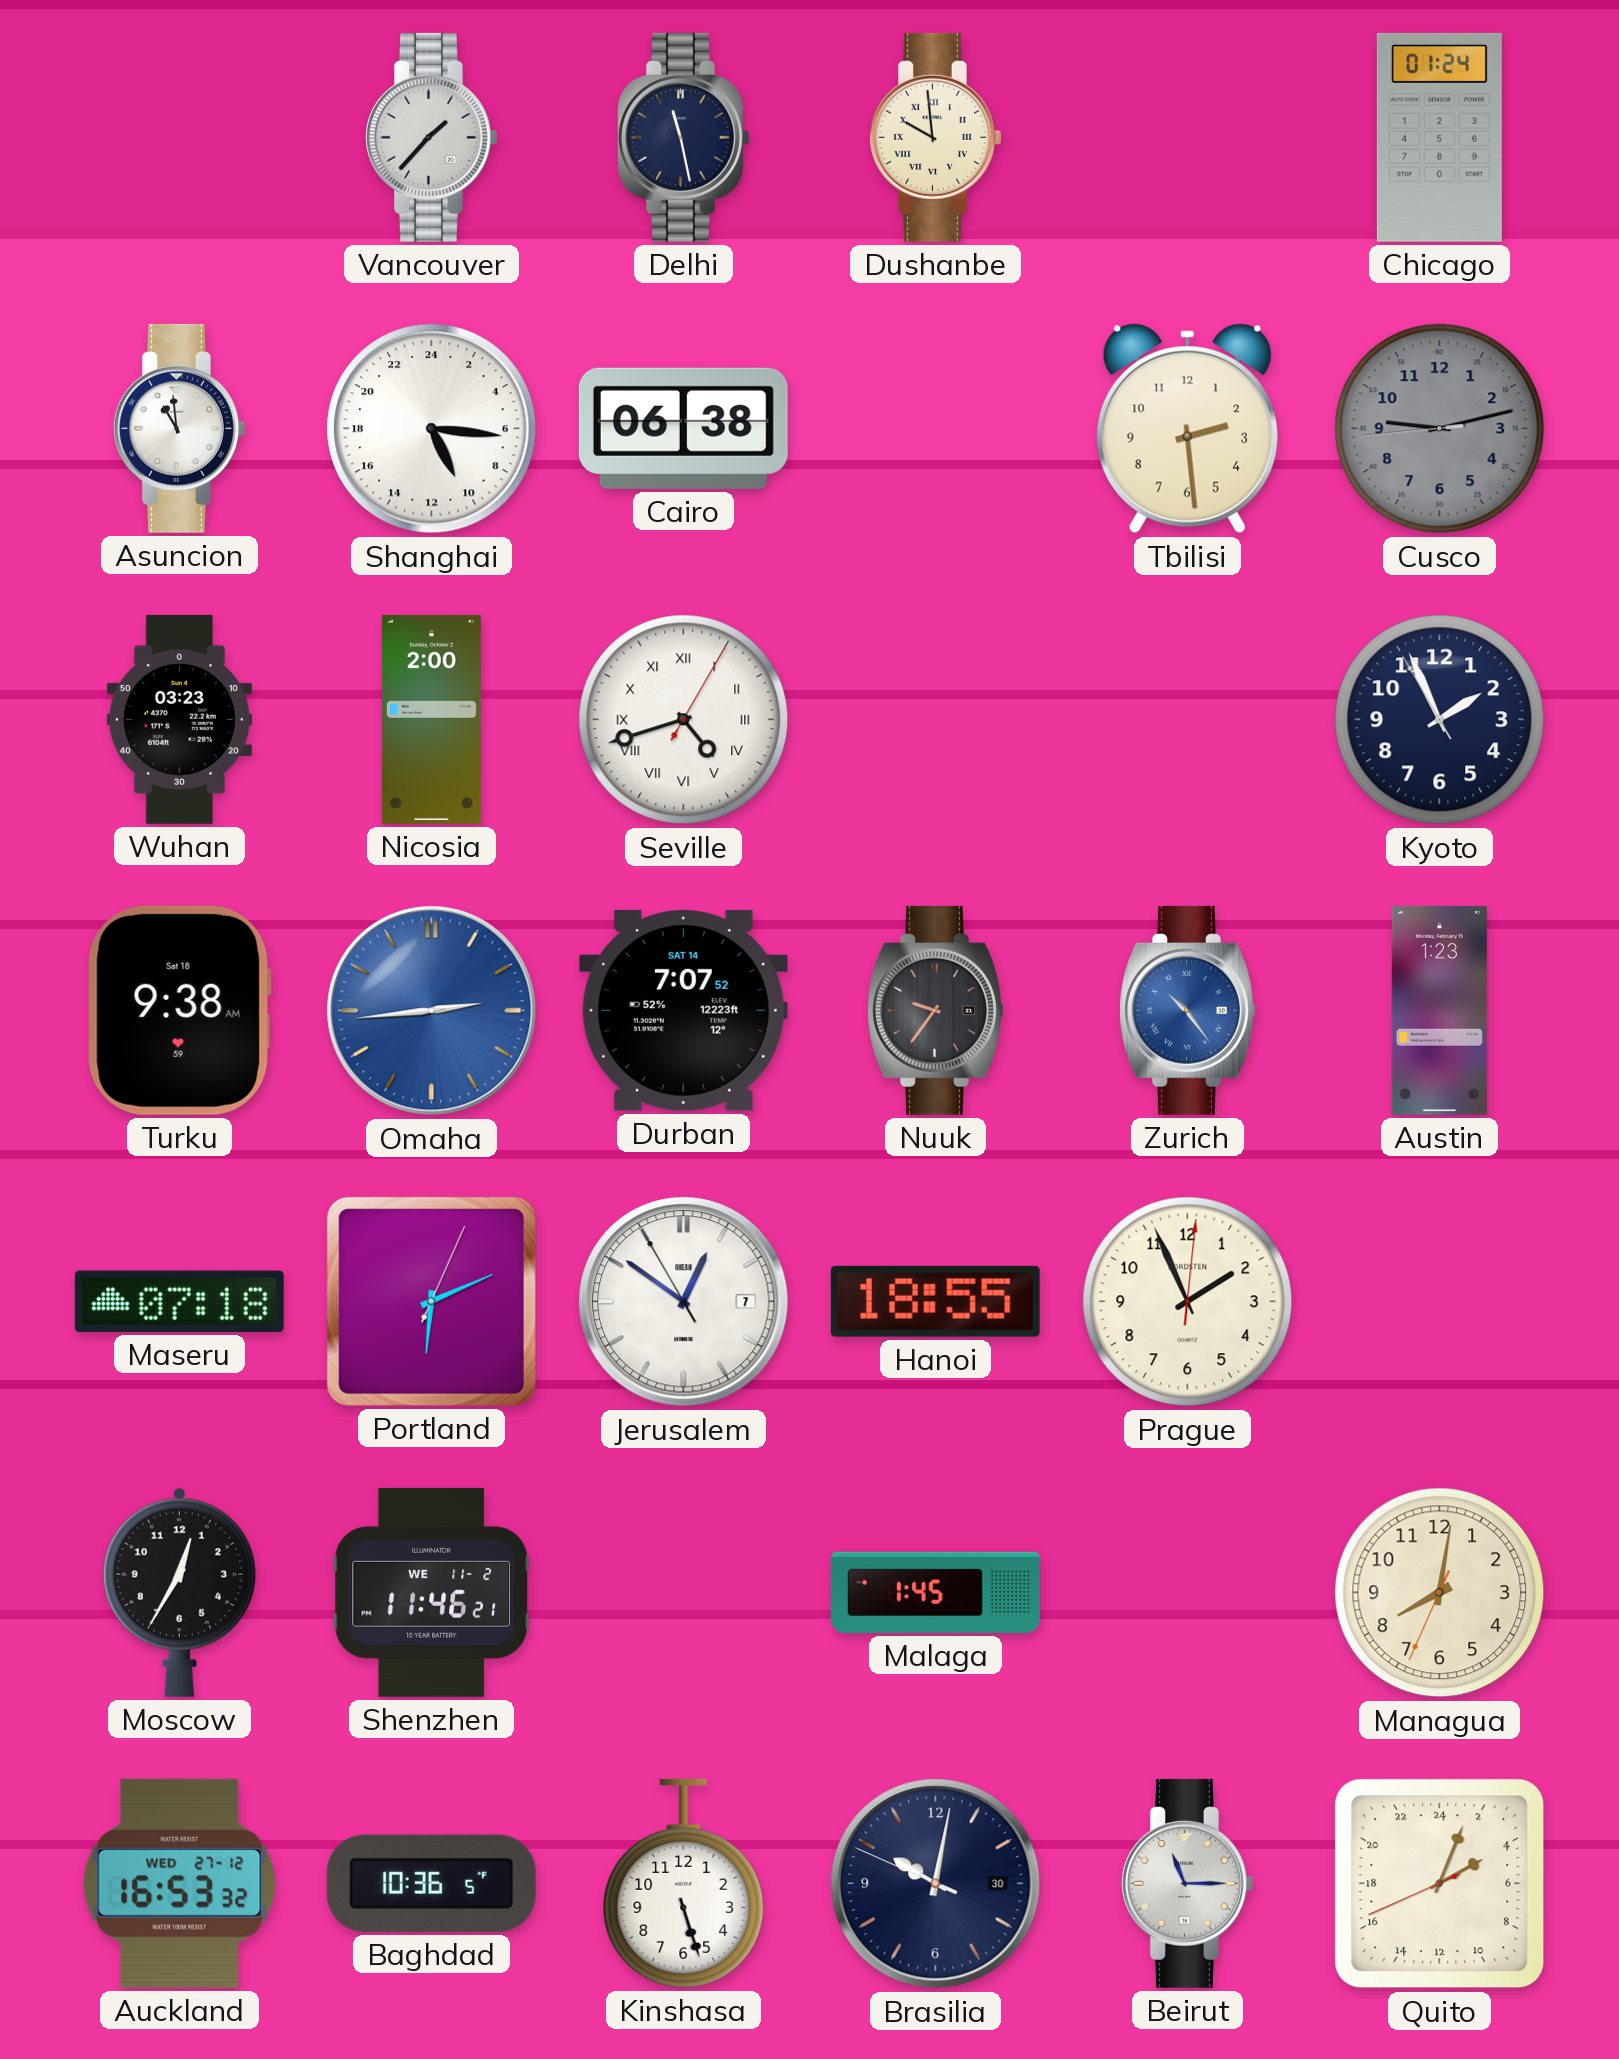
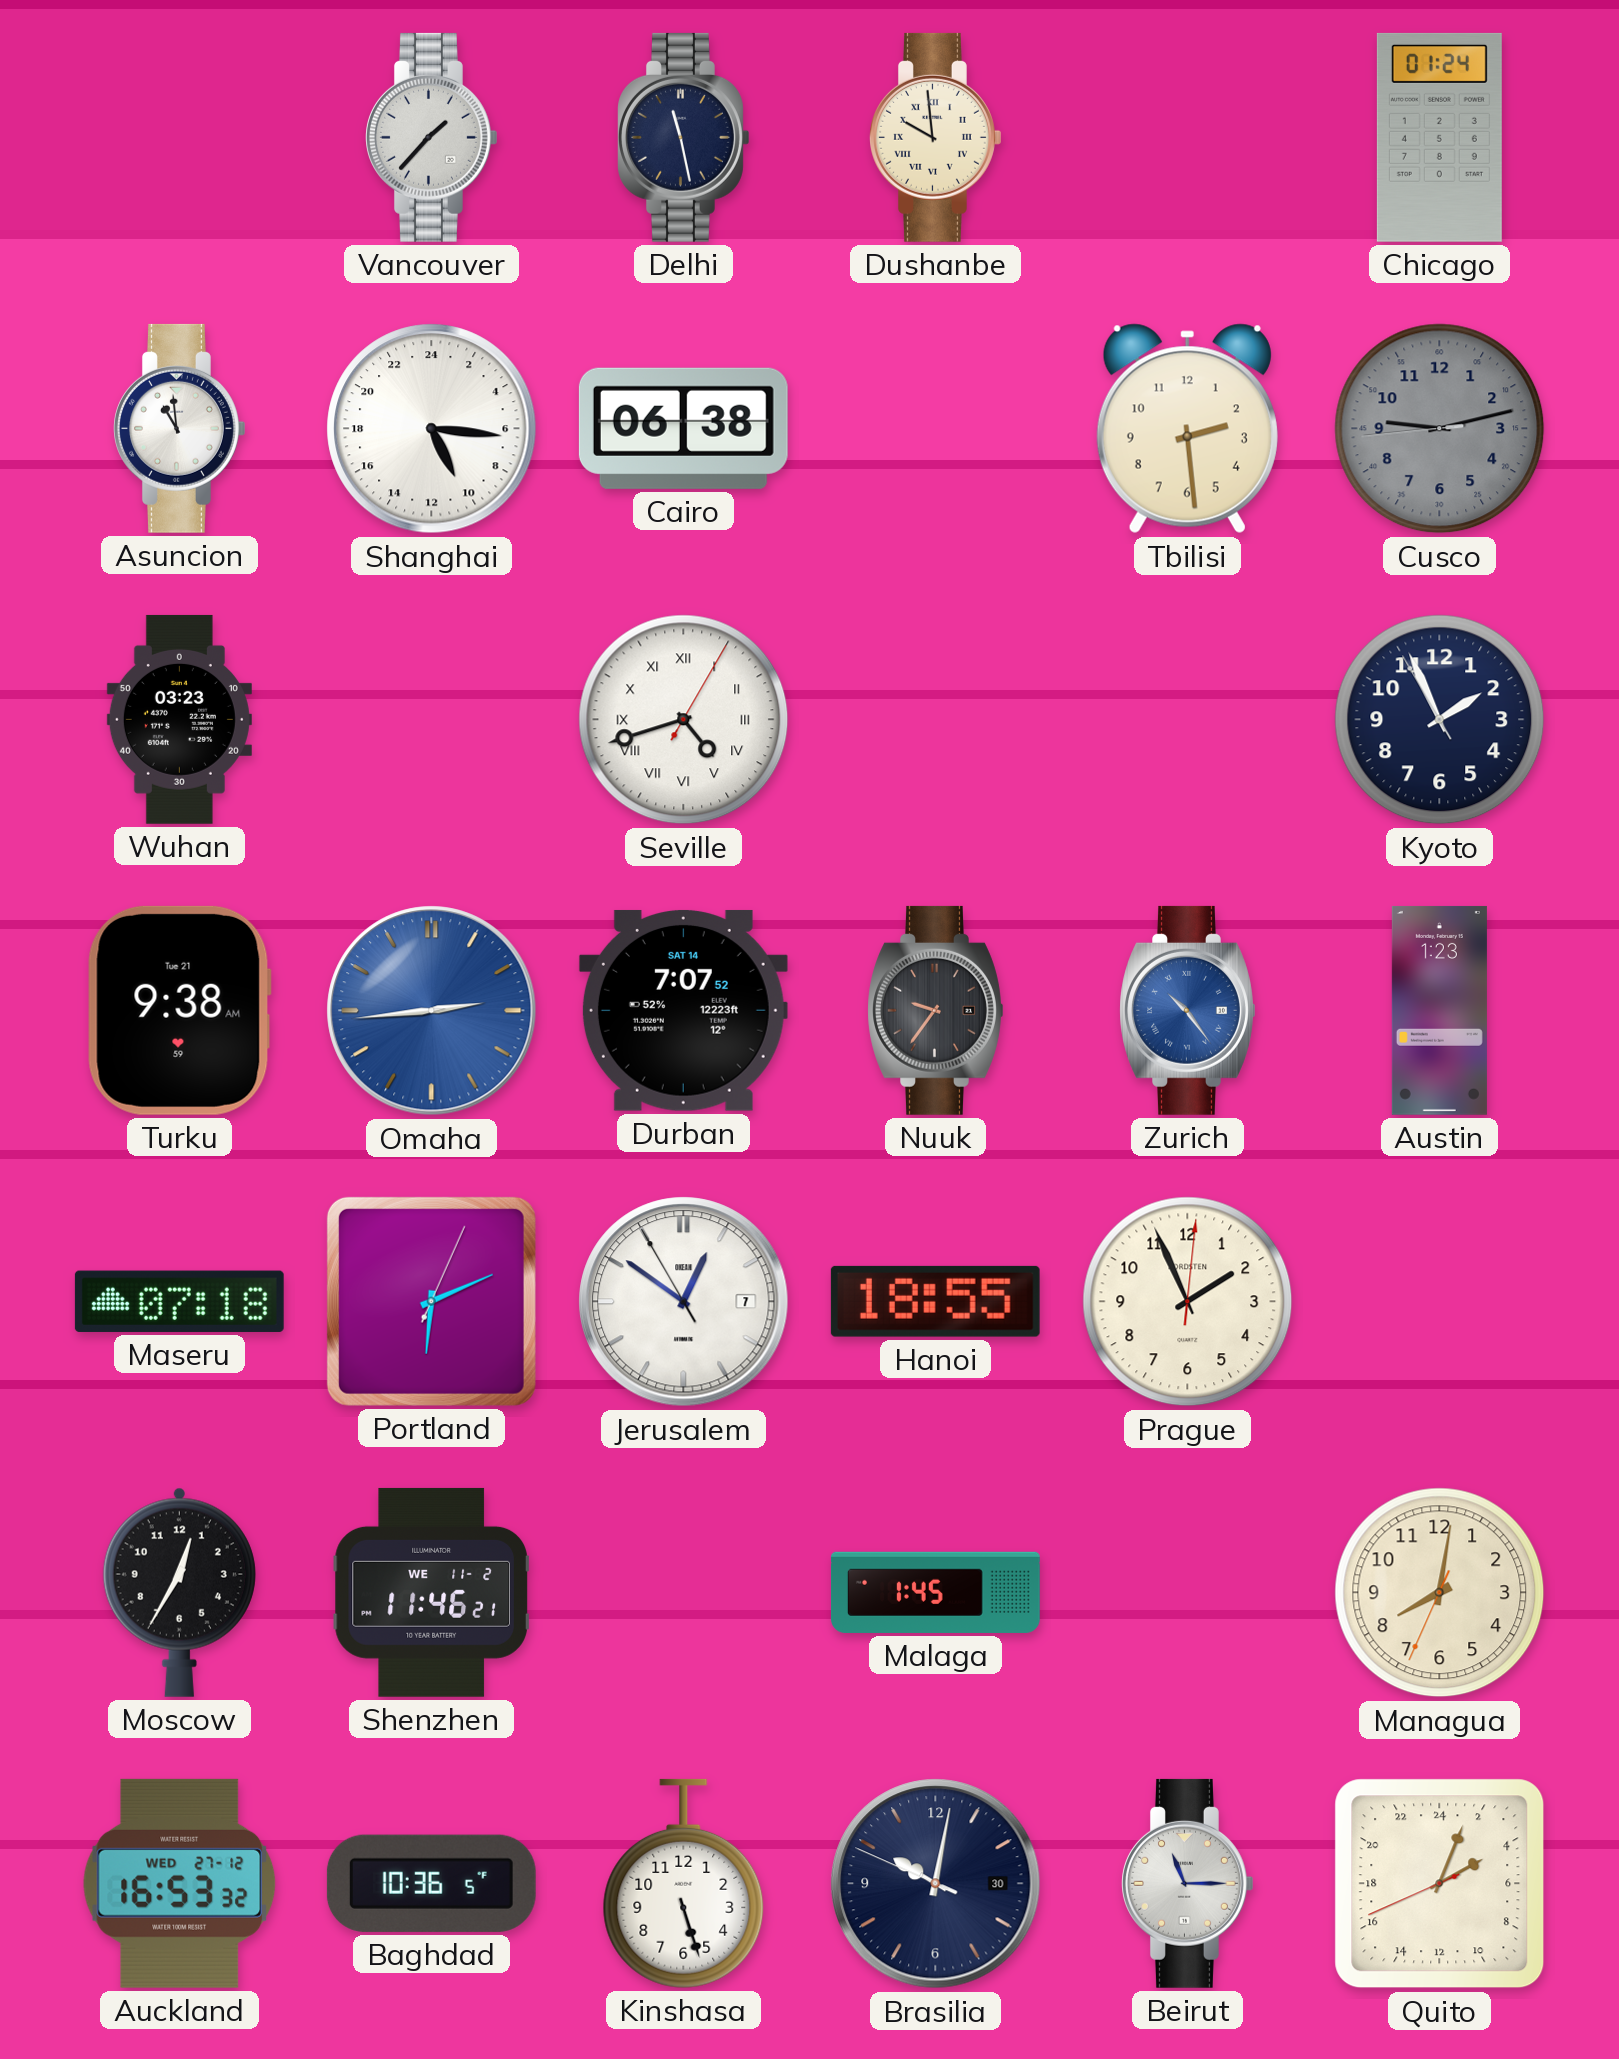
Nicosia: 2:00 -> none
Turku date: Sat 18 -> Tue 21
